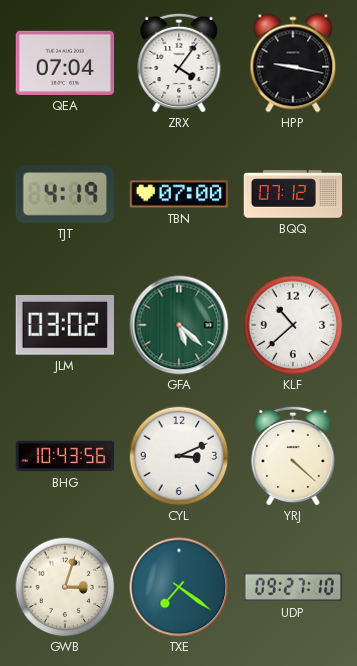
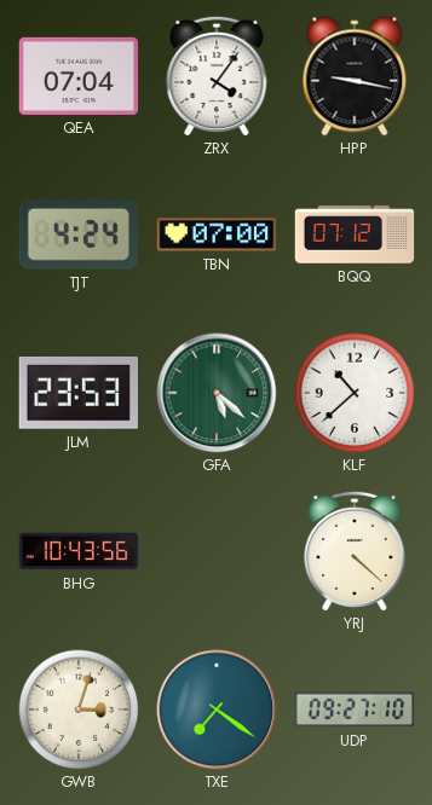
TJT: 4:19 -> 4:24
JLM: 03:02 -> 23:53
CYL: 3:11 -> none
